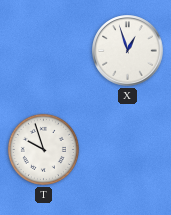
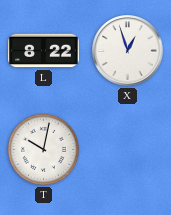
L: none -> 8:22
T: 9:57 -> 10:02
